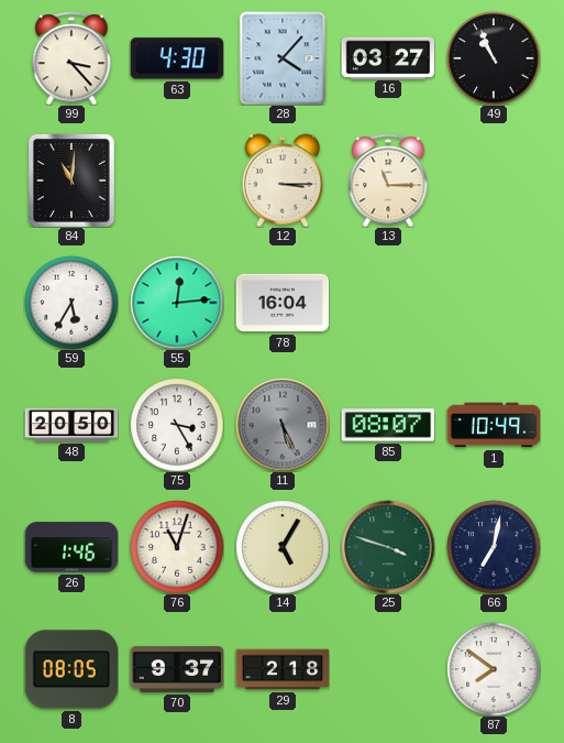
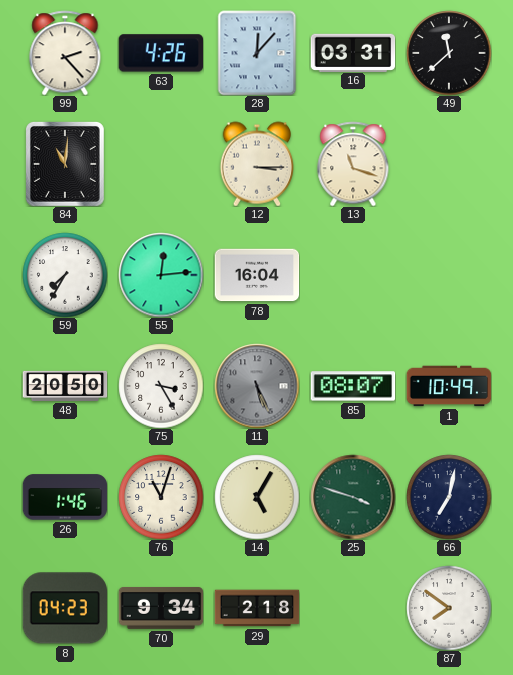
99: 3:23 -> 2:23
63: 4:30 -> 4:26
28: 4:07 -> 12:07
16: 03:27 -> 03:31
49: 10:56 -> 11:38
13: 11:15 -> 11:18
59: 5:35 -> 7:35
8: 08:05 -> 04:23
70: 9:37 -> 9:34
